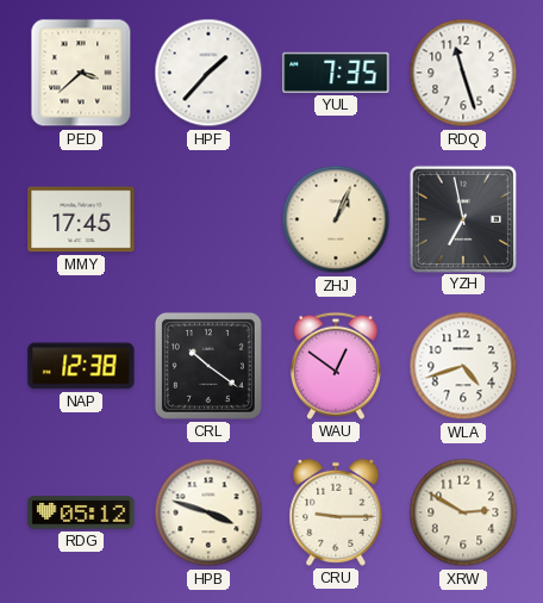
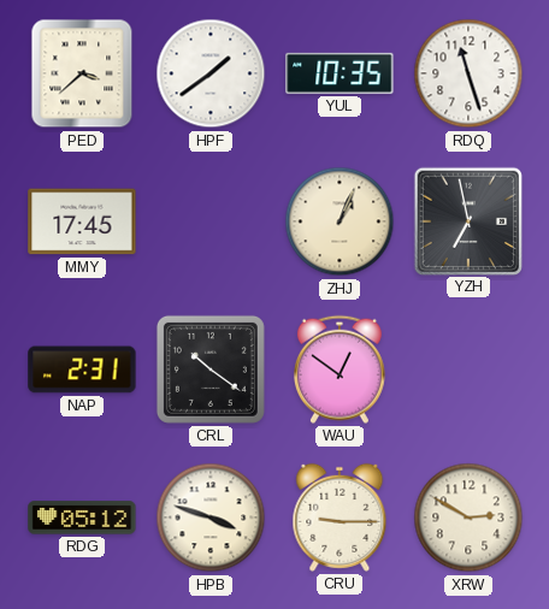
HPF: 1:37 -> 1:39
YUL: 7:35 -> 10:35
NAP: 12:38 -> 2:31
WLA: 4:42 -> none
